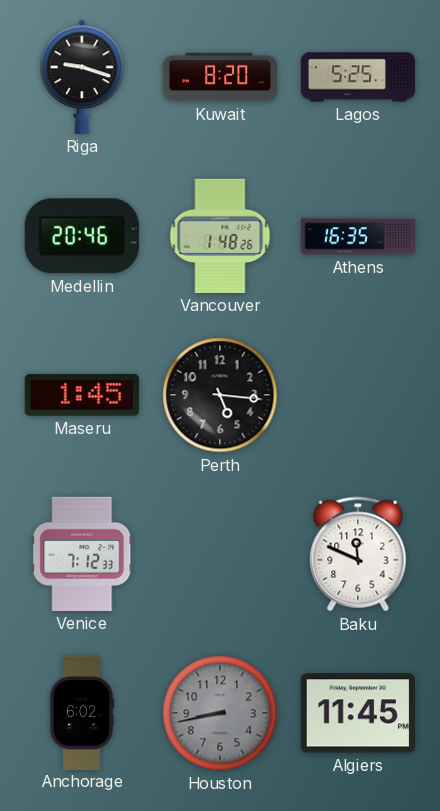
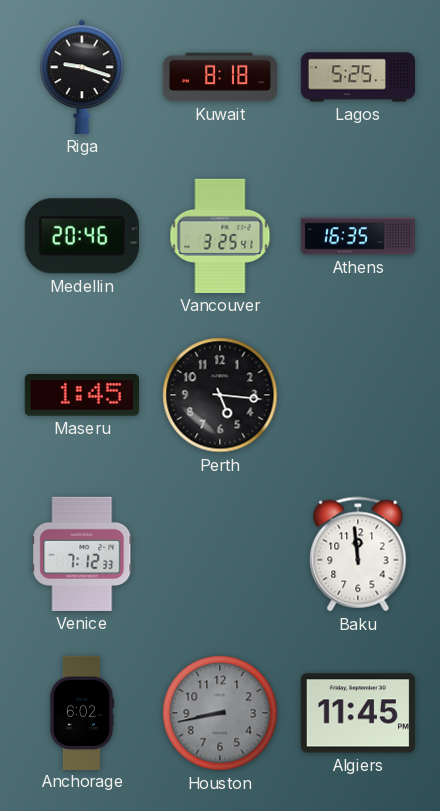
Kuwait: 8:20 -> 8:18
Vancouver: 1:48 -> 3:25
Baku: 11:49 -> 11:59
